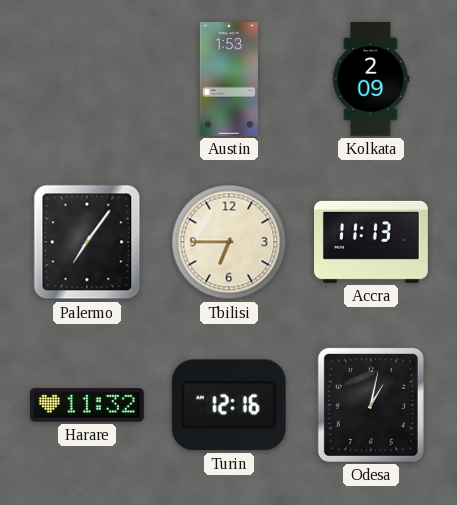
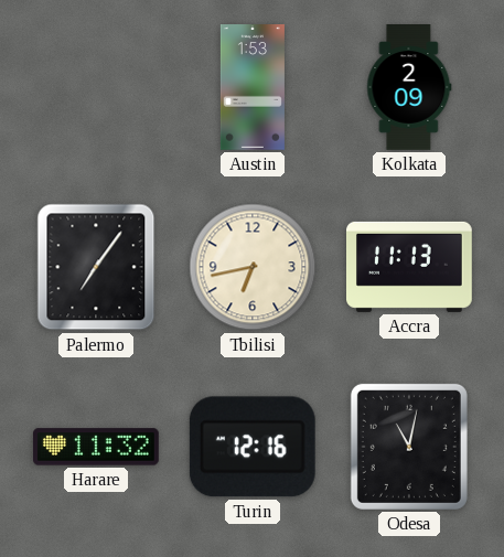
Tbilisi: 6:45 -> 6:43
Odesa: 1:02 -> 11:02
